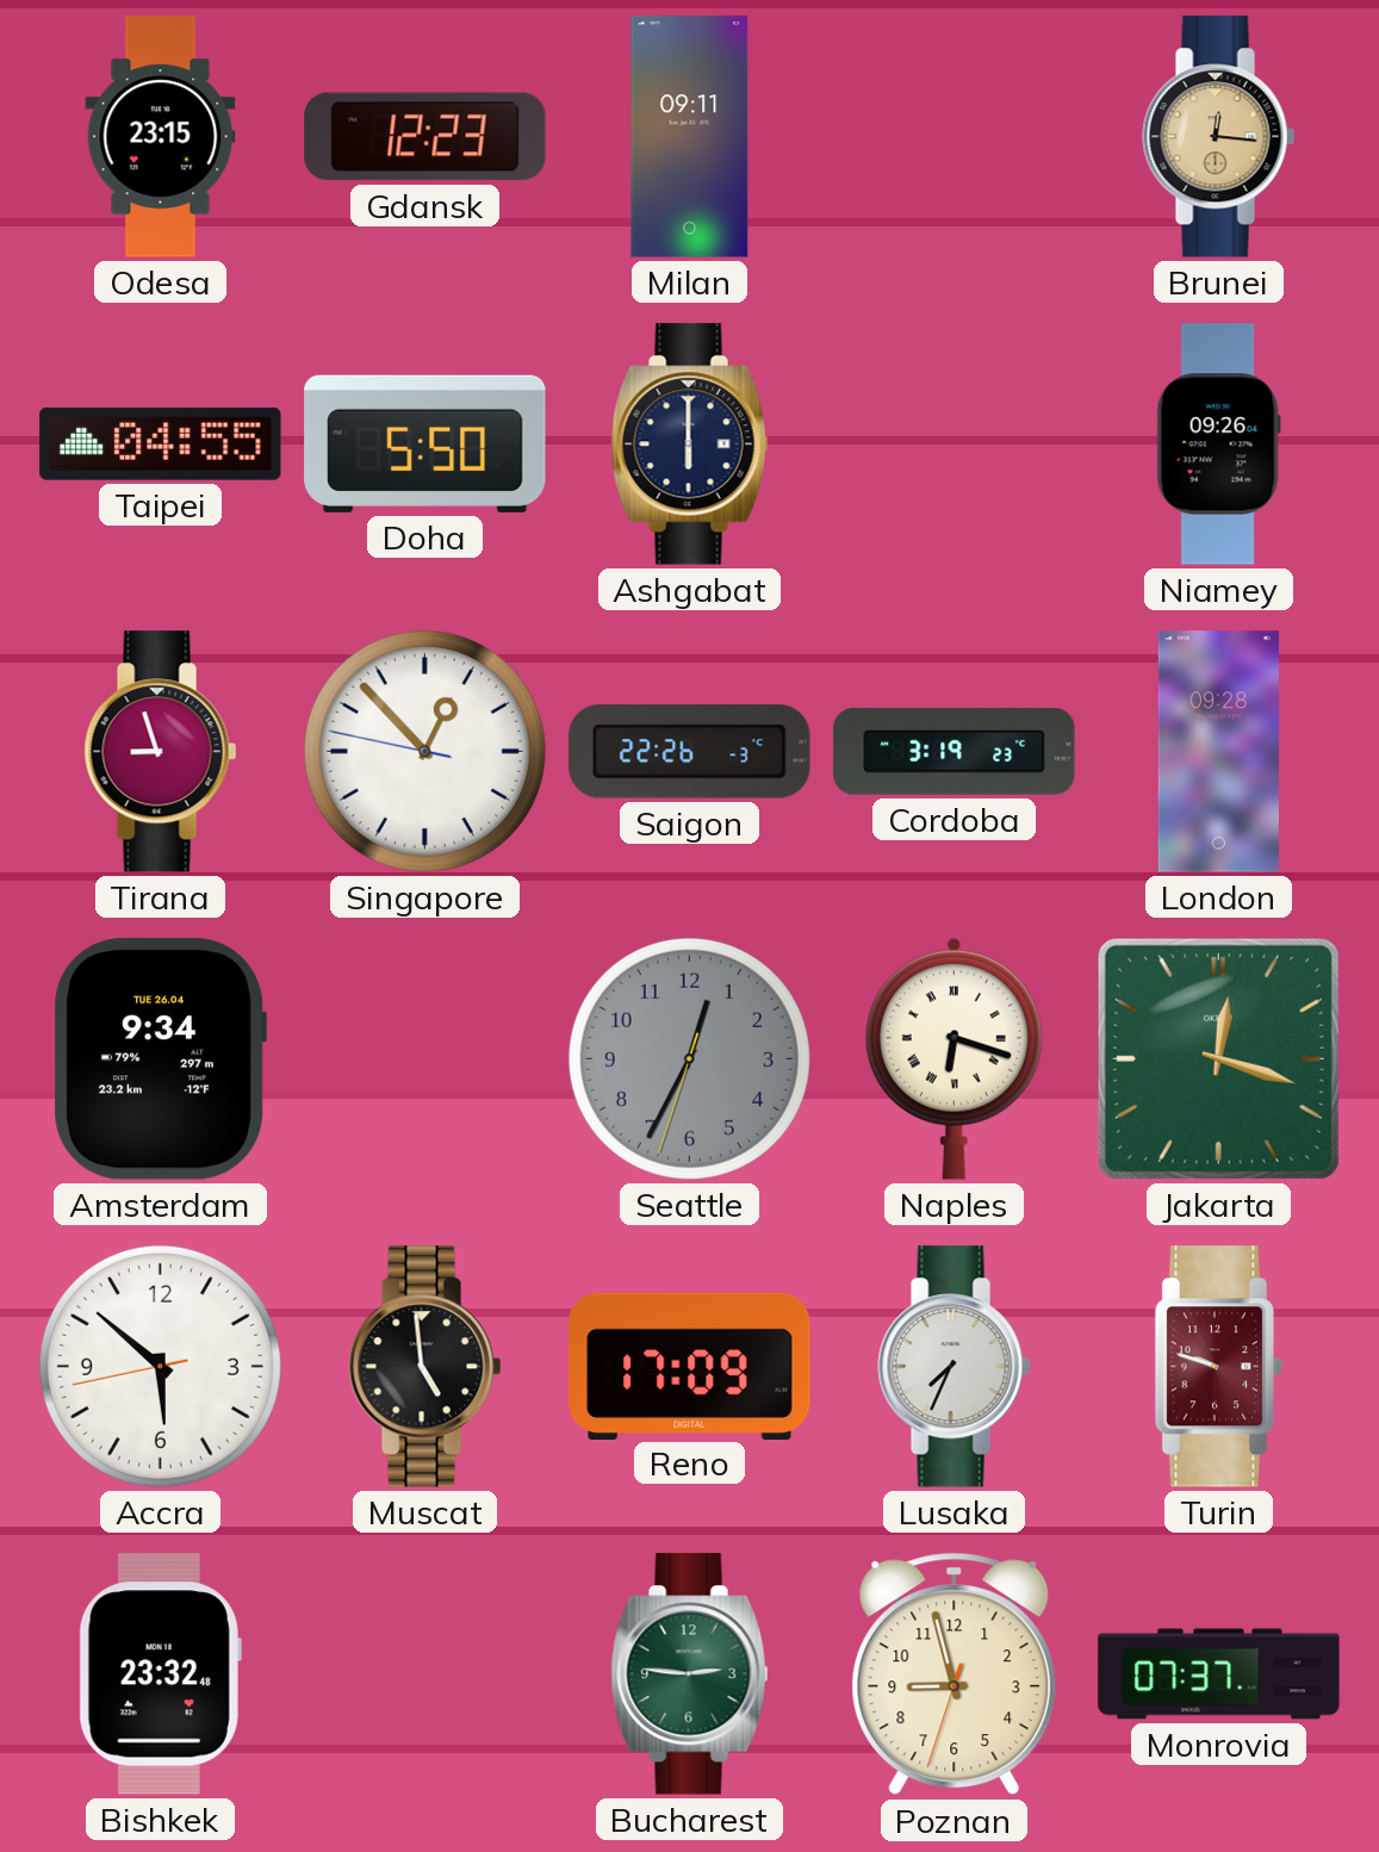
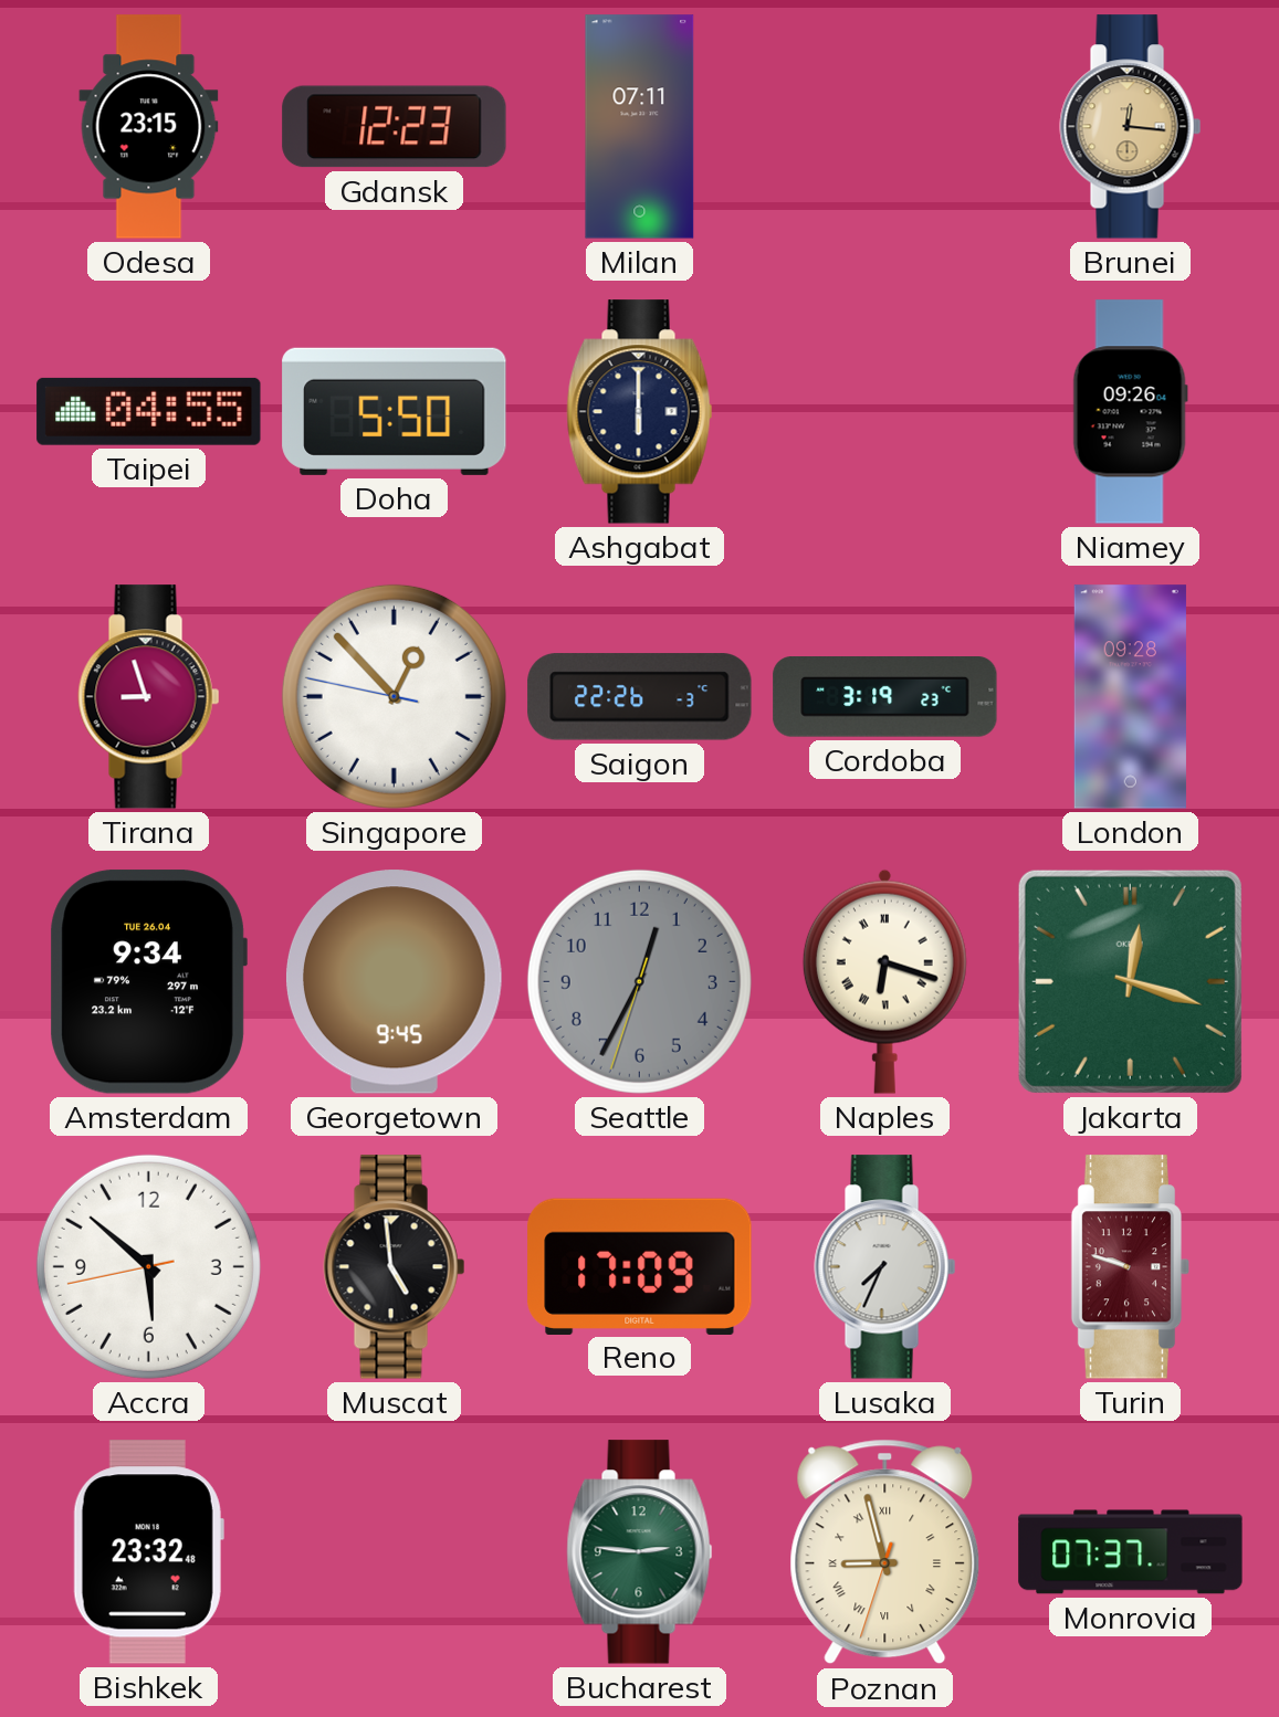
Milan: 09:11 -> 07:11
Georgetown: none -> 9:45
Poznan numerals: Arabic -> Roman
